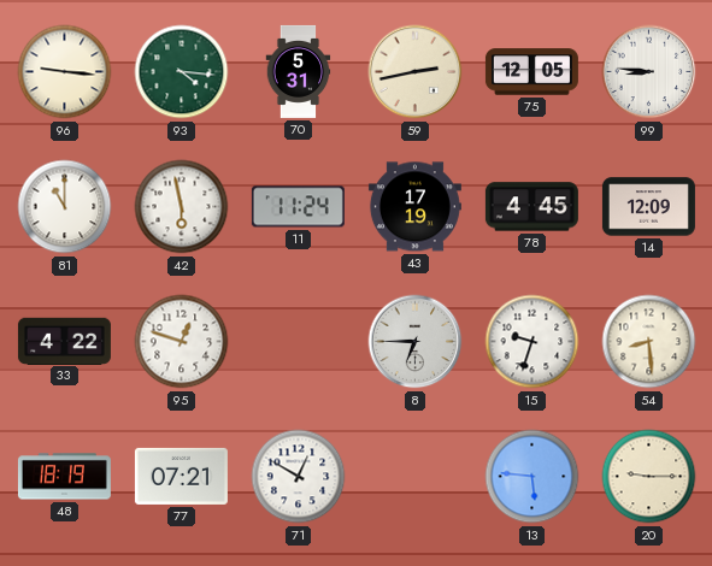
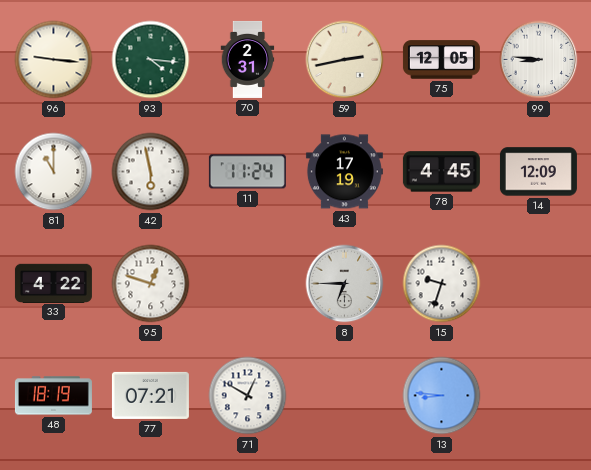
70: 5:31 -> 2:31
54: 8:29 -> none
13: 5:46 -> 8:46
20: 9:15 -> none
